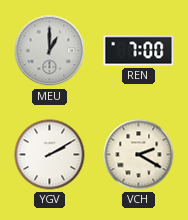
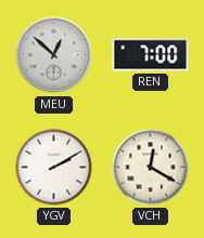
MEU: 1:00 -> 12:52
VCH: 2:20 -> 12:20
